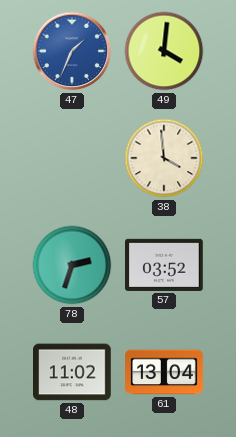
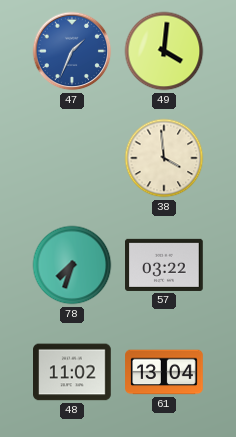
78: 2:33 -> 7:33
57: 03:52 -> 03:22
